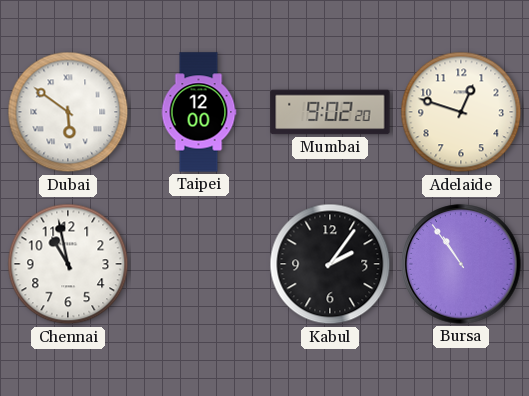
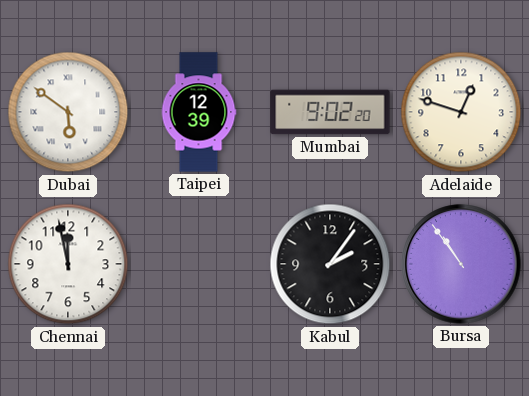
Taipei: 12:00 -> 12:39
Chennai: 10:58 -> 11:58
